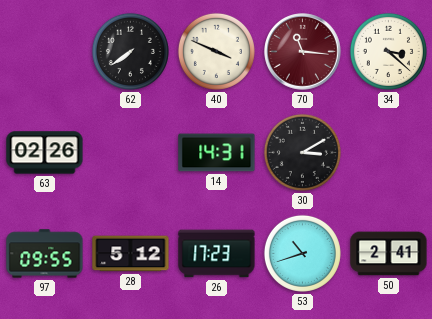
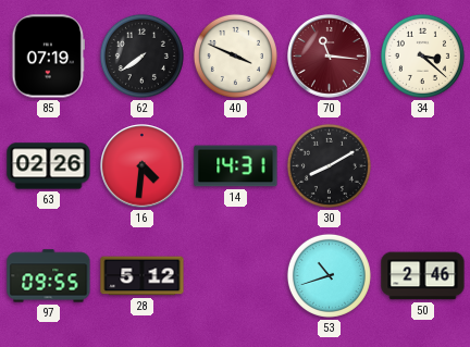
85: none -> 07:19
16: none -> 4:31
30: 3:10 -> 8:10
26: 17:23 -> none
50: 2:41 -> 2:46
